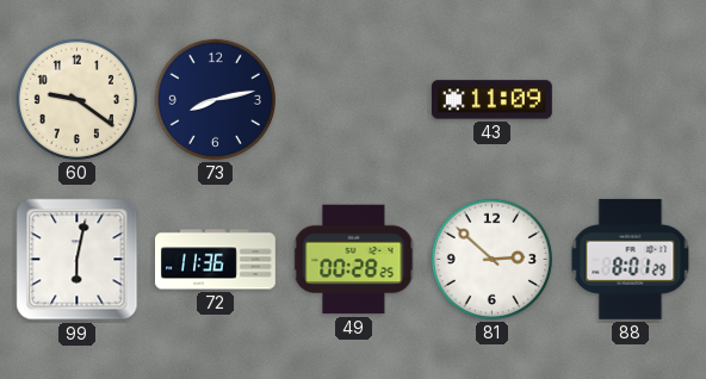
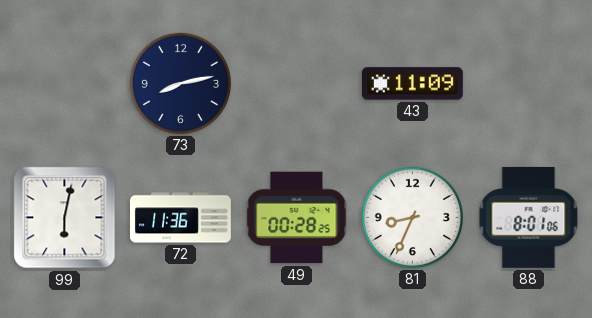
60: 9:21 -> none
81: 2:52 -> 8:34
88: 8:01:29 -> 8:01:06
